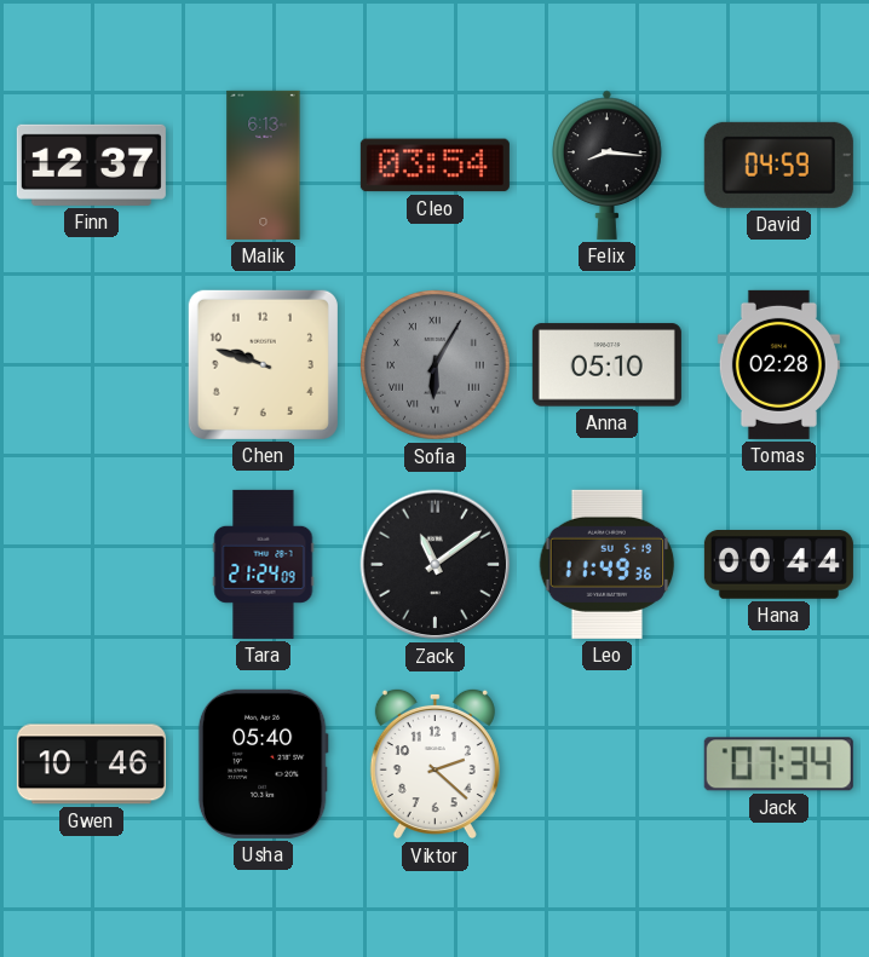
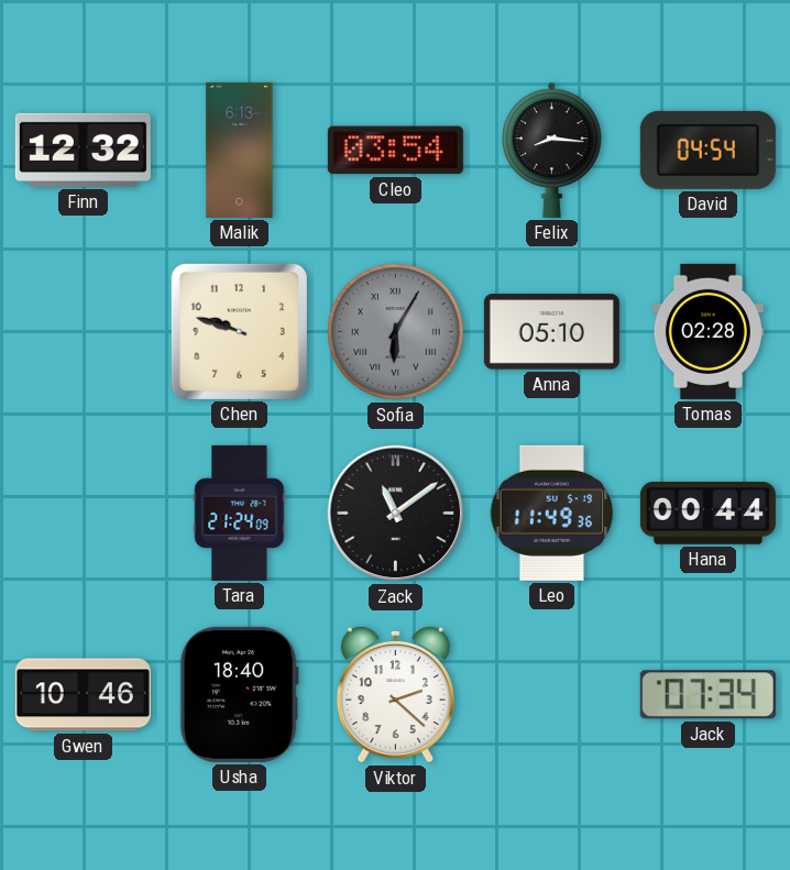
Finn: 12:37 -> 12:32
David: 04:59 -> 04:54
Usha: 05:40 -> 18:40
